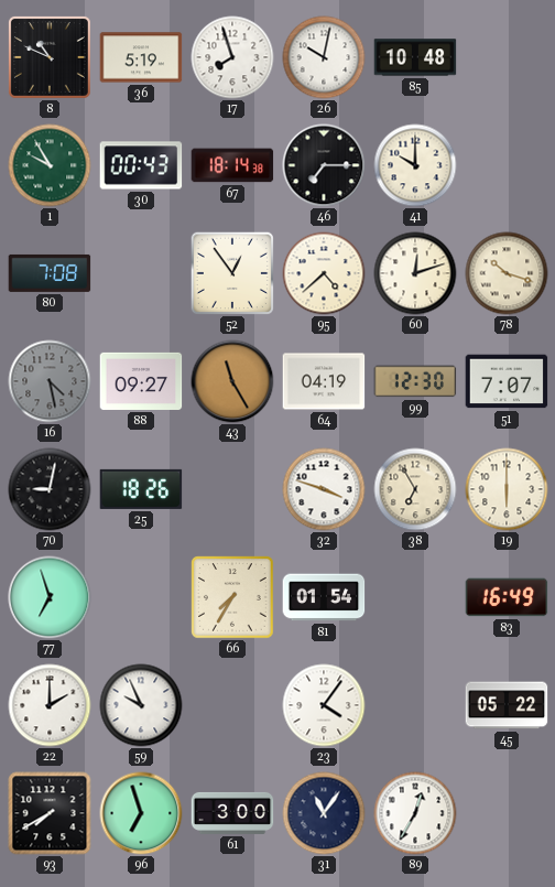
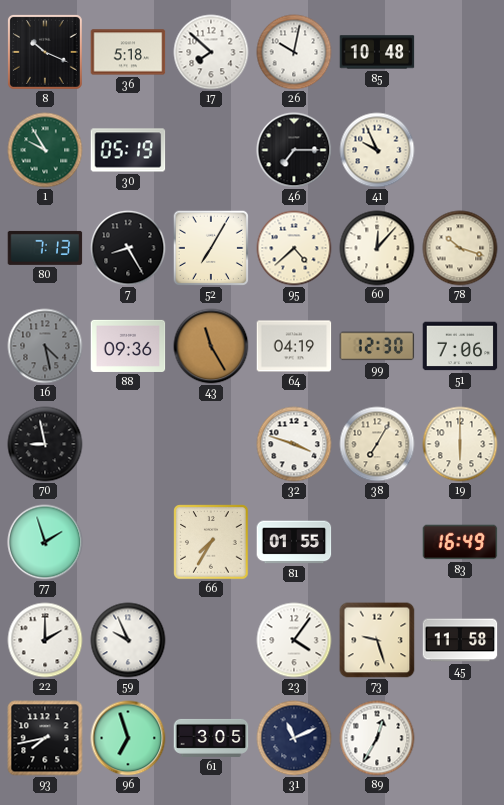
8: 10:49 -> 10:19
36: 5:19 -> 5:18
17: 7:57 -> 7:52
30: 00:43 -> 05:19
67: 18:14 -> none
41: 10:00 -> 9:56
80: 7:08 -> 7:13
7: none -> 8:25
52: 12:54 -> 7:05
60: 12:12 -> 12:07
88: 09:27 -> 09:36
51: 7:07 -> 7:06
70: 9:02 -> 8:58
25: 18:26 -> none
38: 6:55 -> 7:05
77: 6:57 -> 1:57
81: 01:54 -> 01:55
73: none -> 9:27
45: 05:22 -> 11:58
93: 7:40 -> 7:43
61: 3:00 -> 3:05
31: 11:06 -> 11:11
